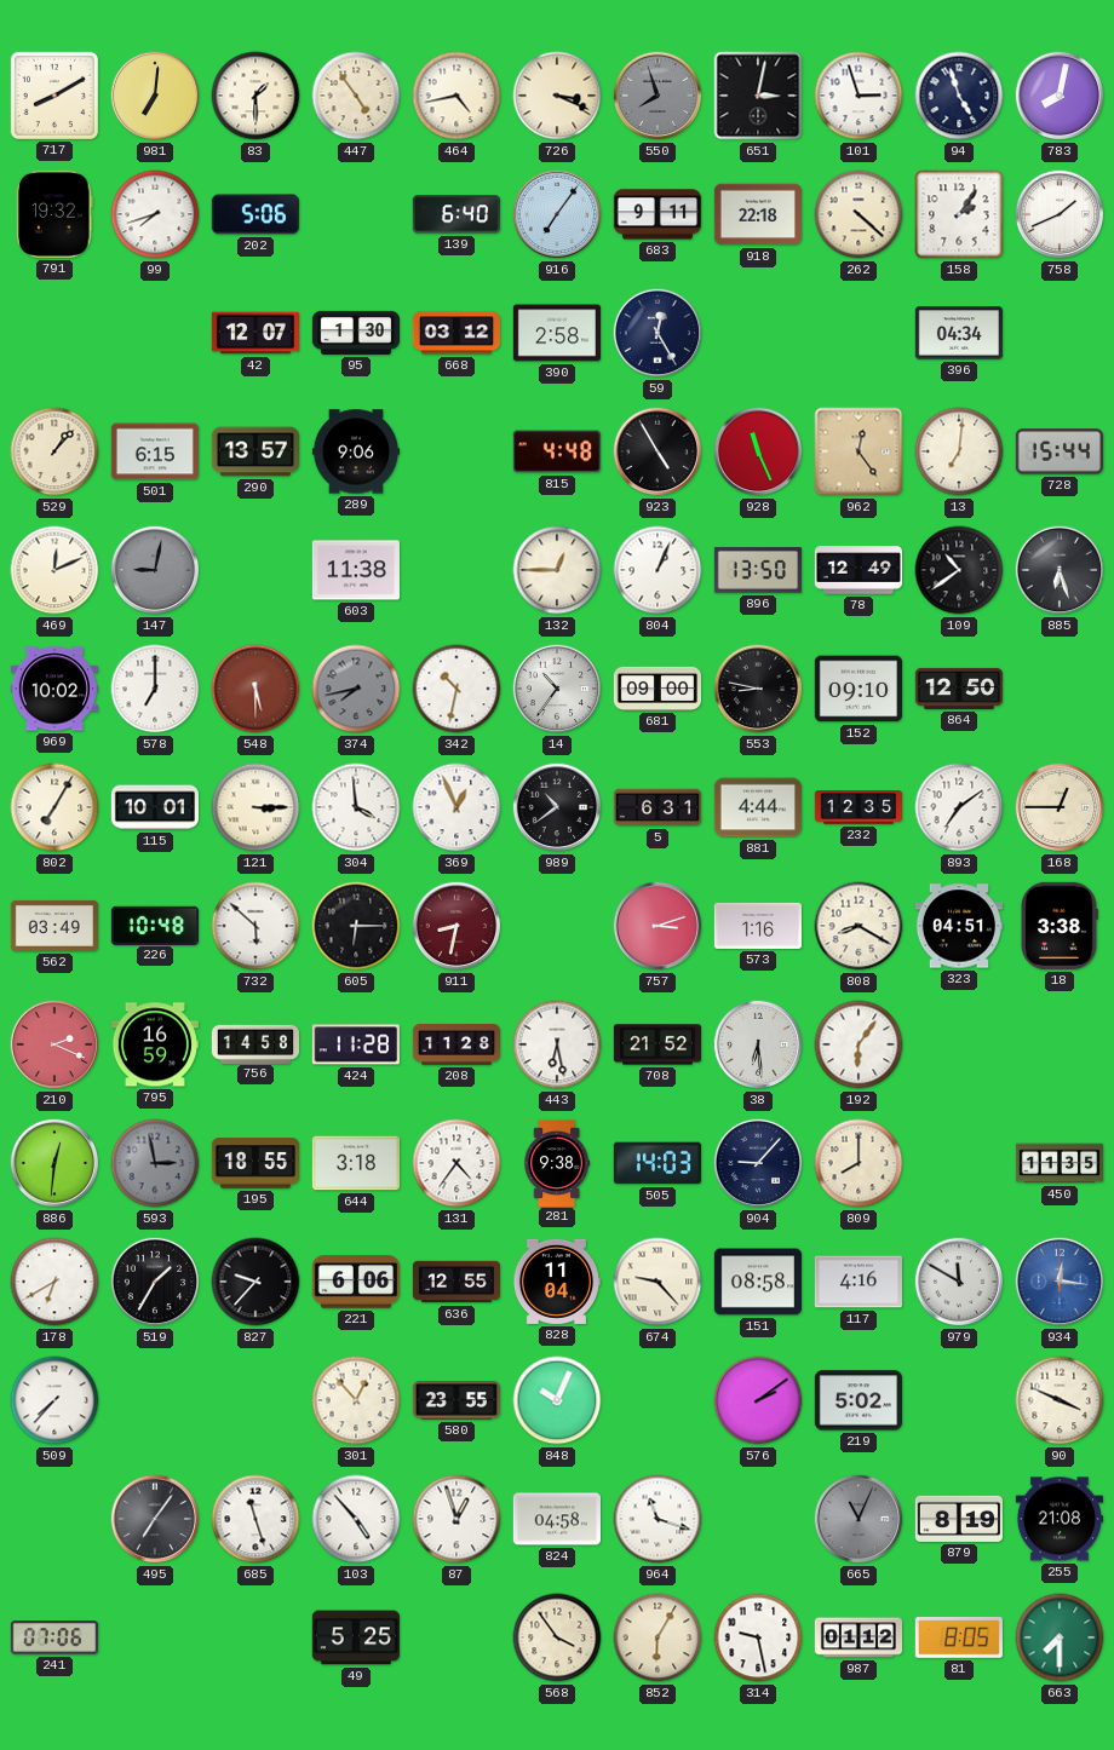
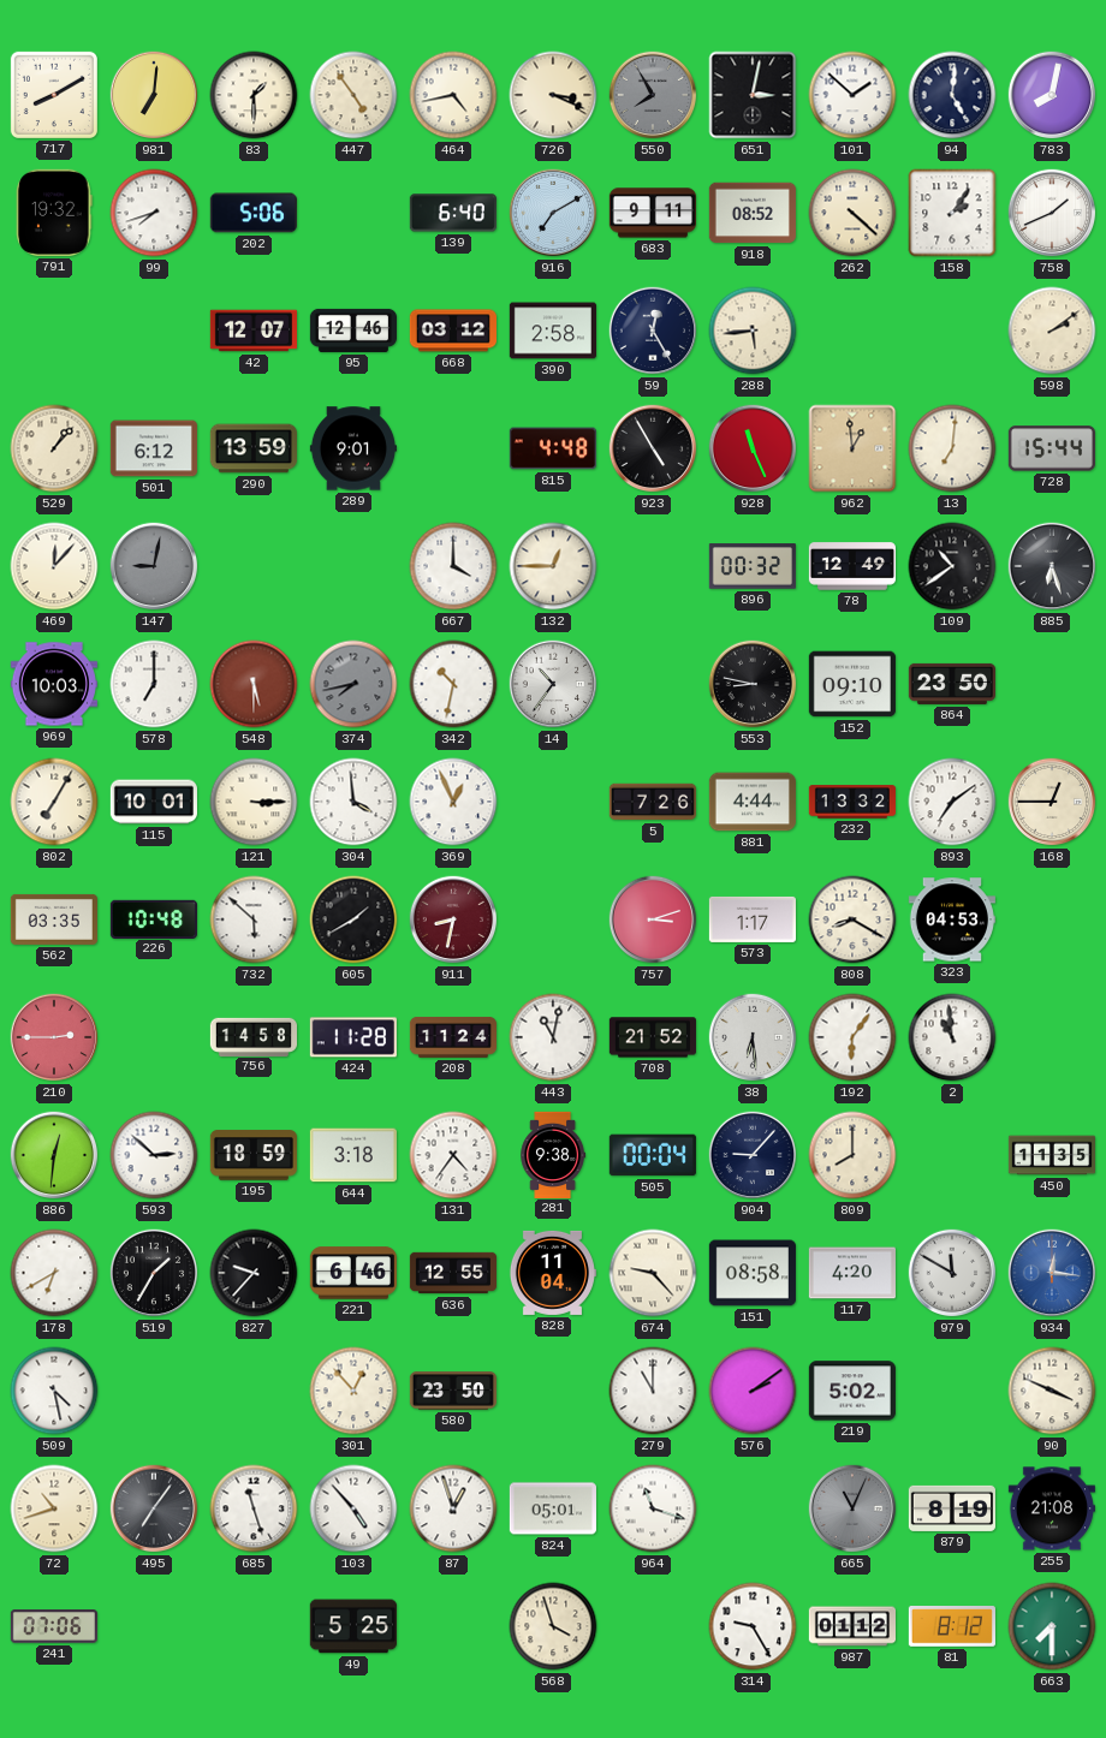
550: 7:57 -> 7:55
101: 2:57 -> 1:52
94: 4:57 -> 5:01
916: 7:06 -> 7:10
918: 22:18 -> 08:52
95: 1:30 -> 12:46
288: none -> 5:44
396: 04:34 -> none
598: none -> 2:09
501: 6:15 -> 6:12
290: 13:57 -> 13:59
289: 9:06 -> 9:01
962: 12:24 -> 12:59
469: 12:11 -> 12:07
603: 11:38 -> none
667: none -> 4:00
804: 1:04 -> none
896: 13:50 -> 00:32
969: 10:02 -> 10:03
681: 09:00 -> none
864: 12:50 -> 23:50
989: 10:39 -> none
5: 6:31 -> 7:26
232: 12:35 -> 13:32
562: 03:49 -> 03:35
605: 6:15 -> 1:40
573: 1:16 -> 1:17
323: 04:51 -> 04:53
18: 3:38 -> none
210: 2:19 -> 2:45
795: 16:59 -> none
208: 11:28 -> 11:24
443: 6:28 -> 11:02
2: none -> 10:59
593: 2:58 -> 2:52
593 dial: grey -> white
195: 18:55 -> 18:59
505: 14:03 -> 00:04
221: 6:06 -> 6:46
117: 4:16 -> 4:20
509: 7:37 -> 4:28
580: 23:55 -> 23:50
848: 10:04 -> none
279: none -> 11:00
72: none -> 10:42
824: 04:58 -> 05:01
568: 3:54 -> 3:57
852: 6:05 -> none
314: 9:28 -> 9:25
81: 8:05 -> 8:12
